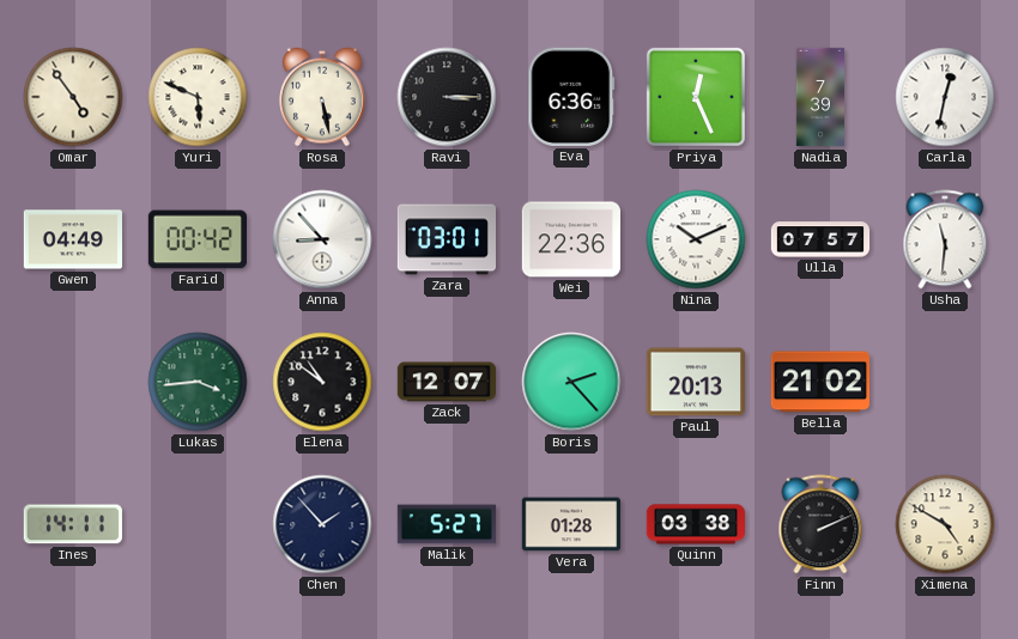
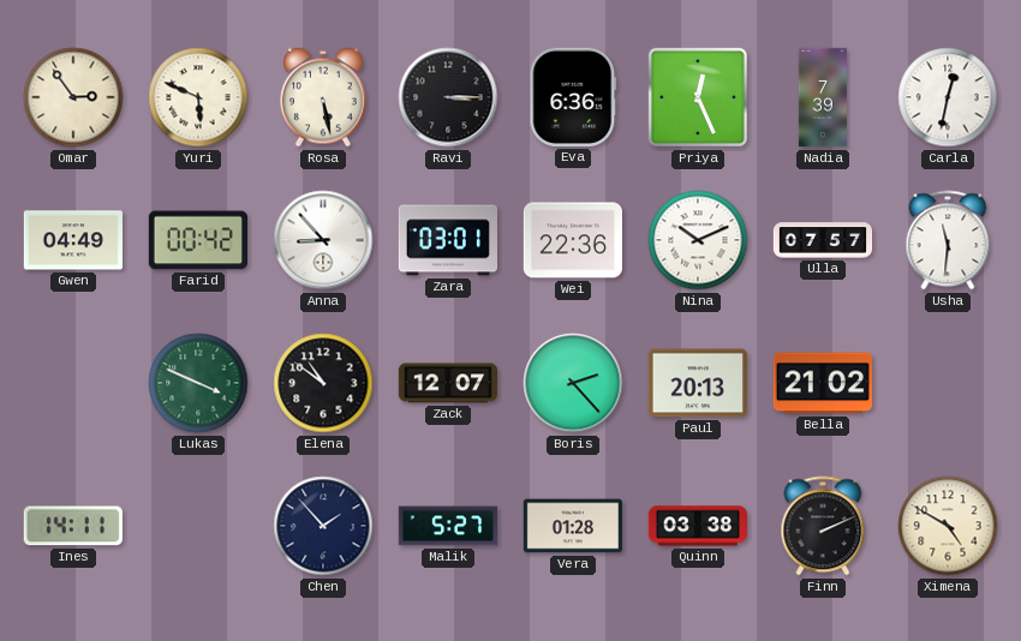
Omar: 4:54 -> 2:54
Lukas: 3:44 -> 3:49
